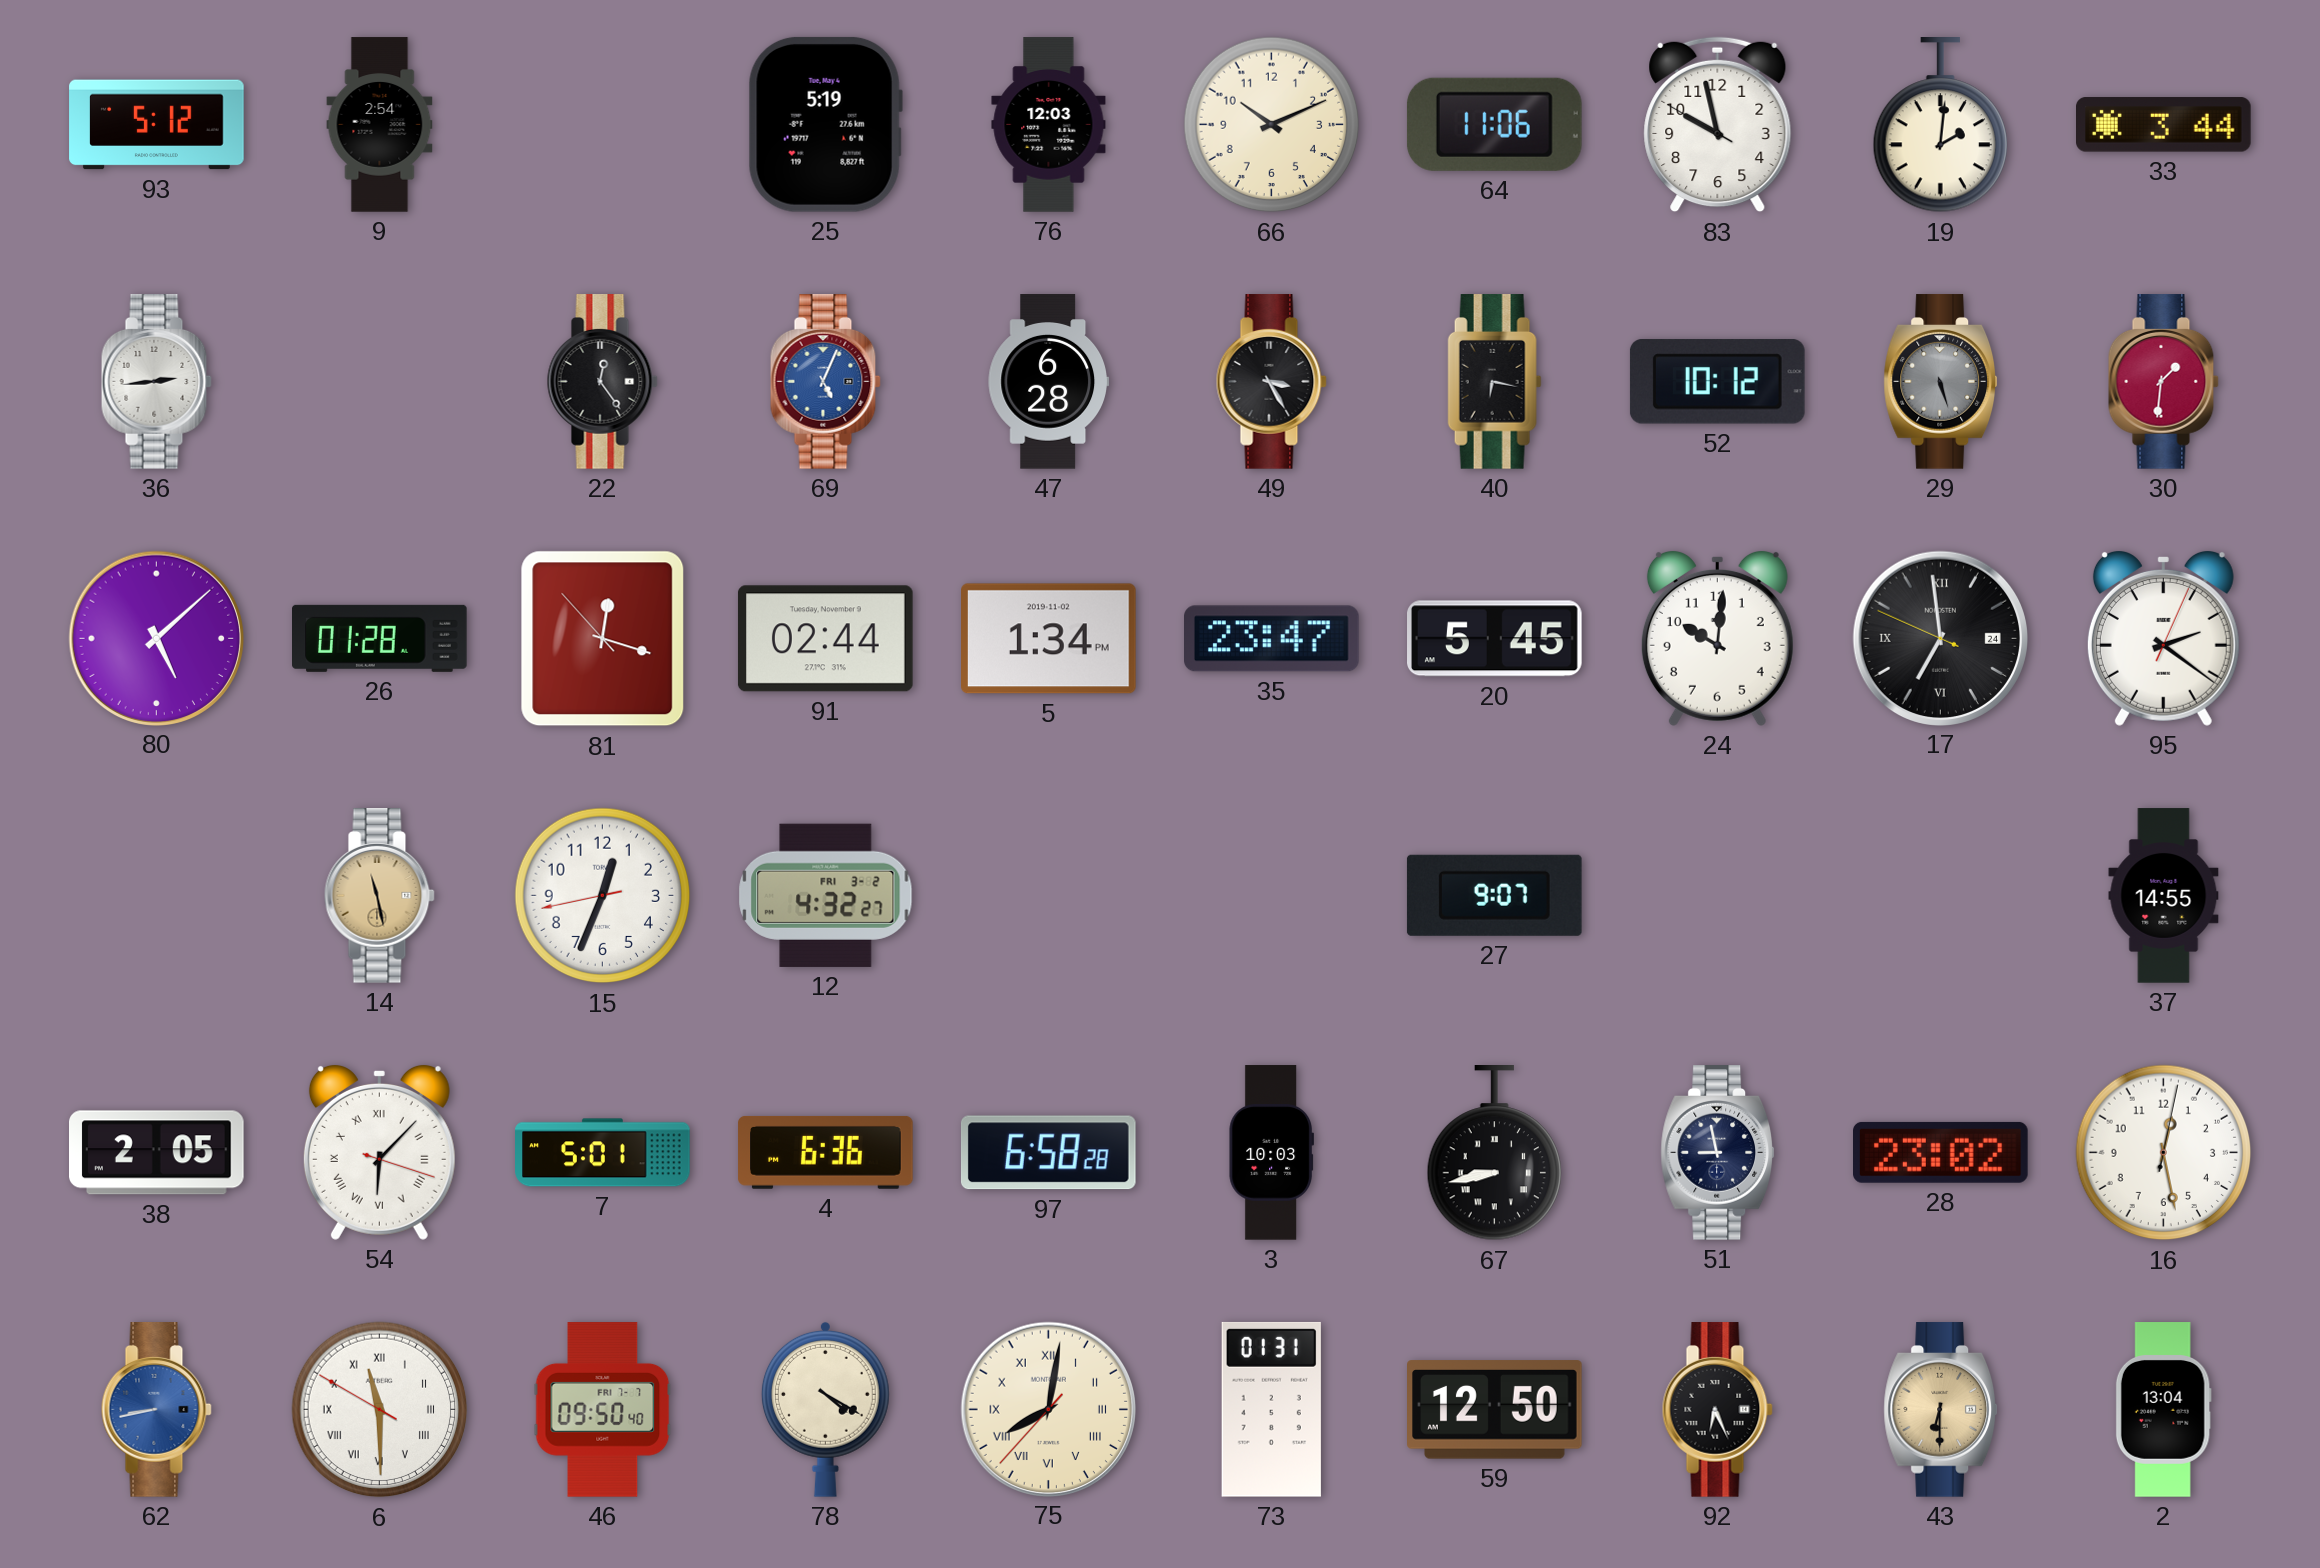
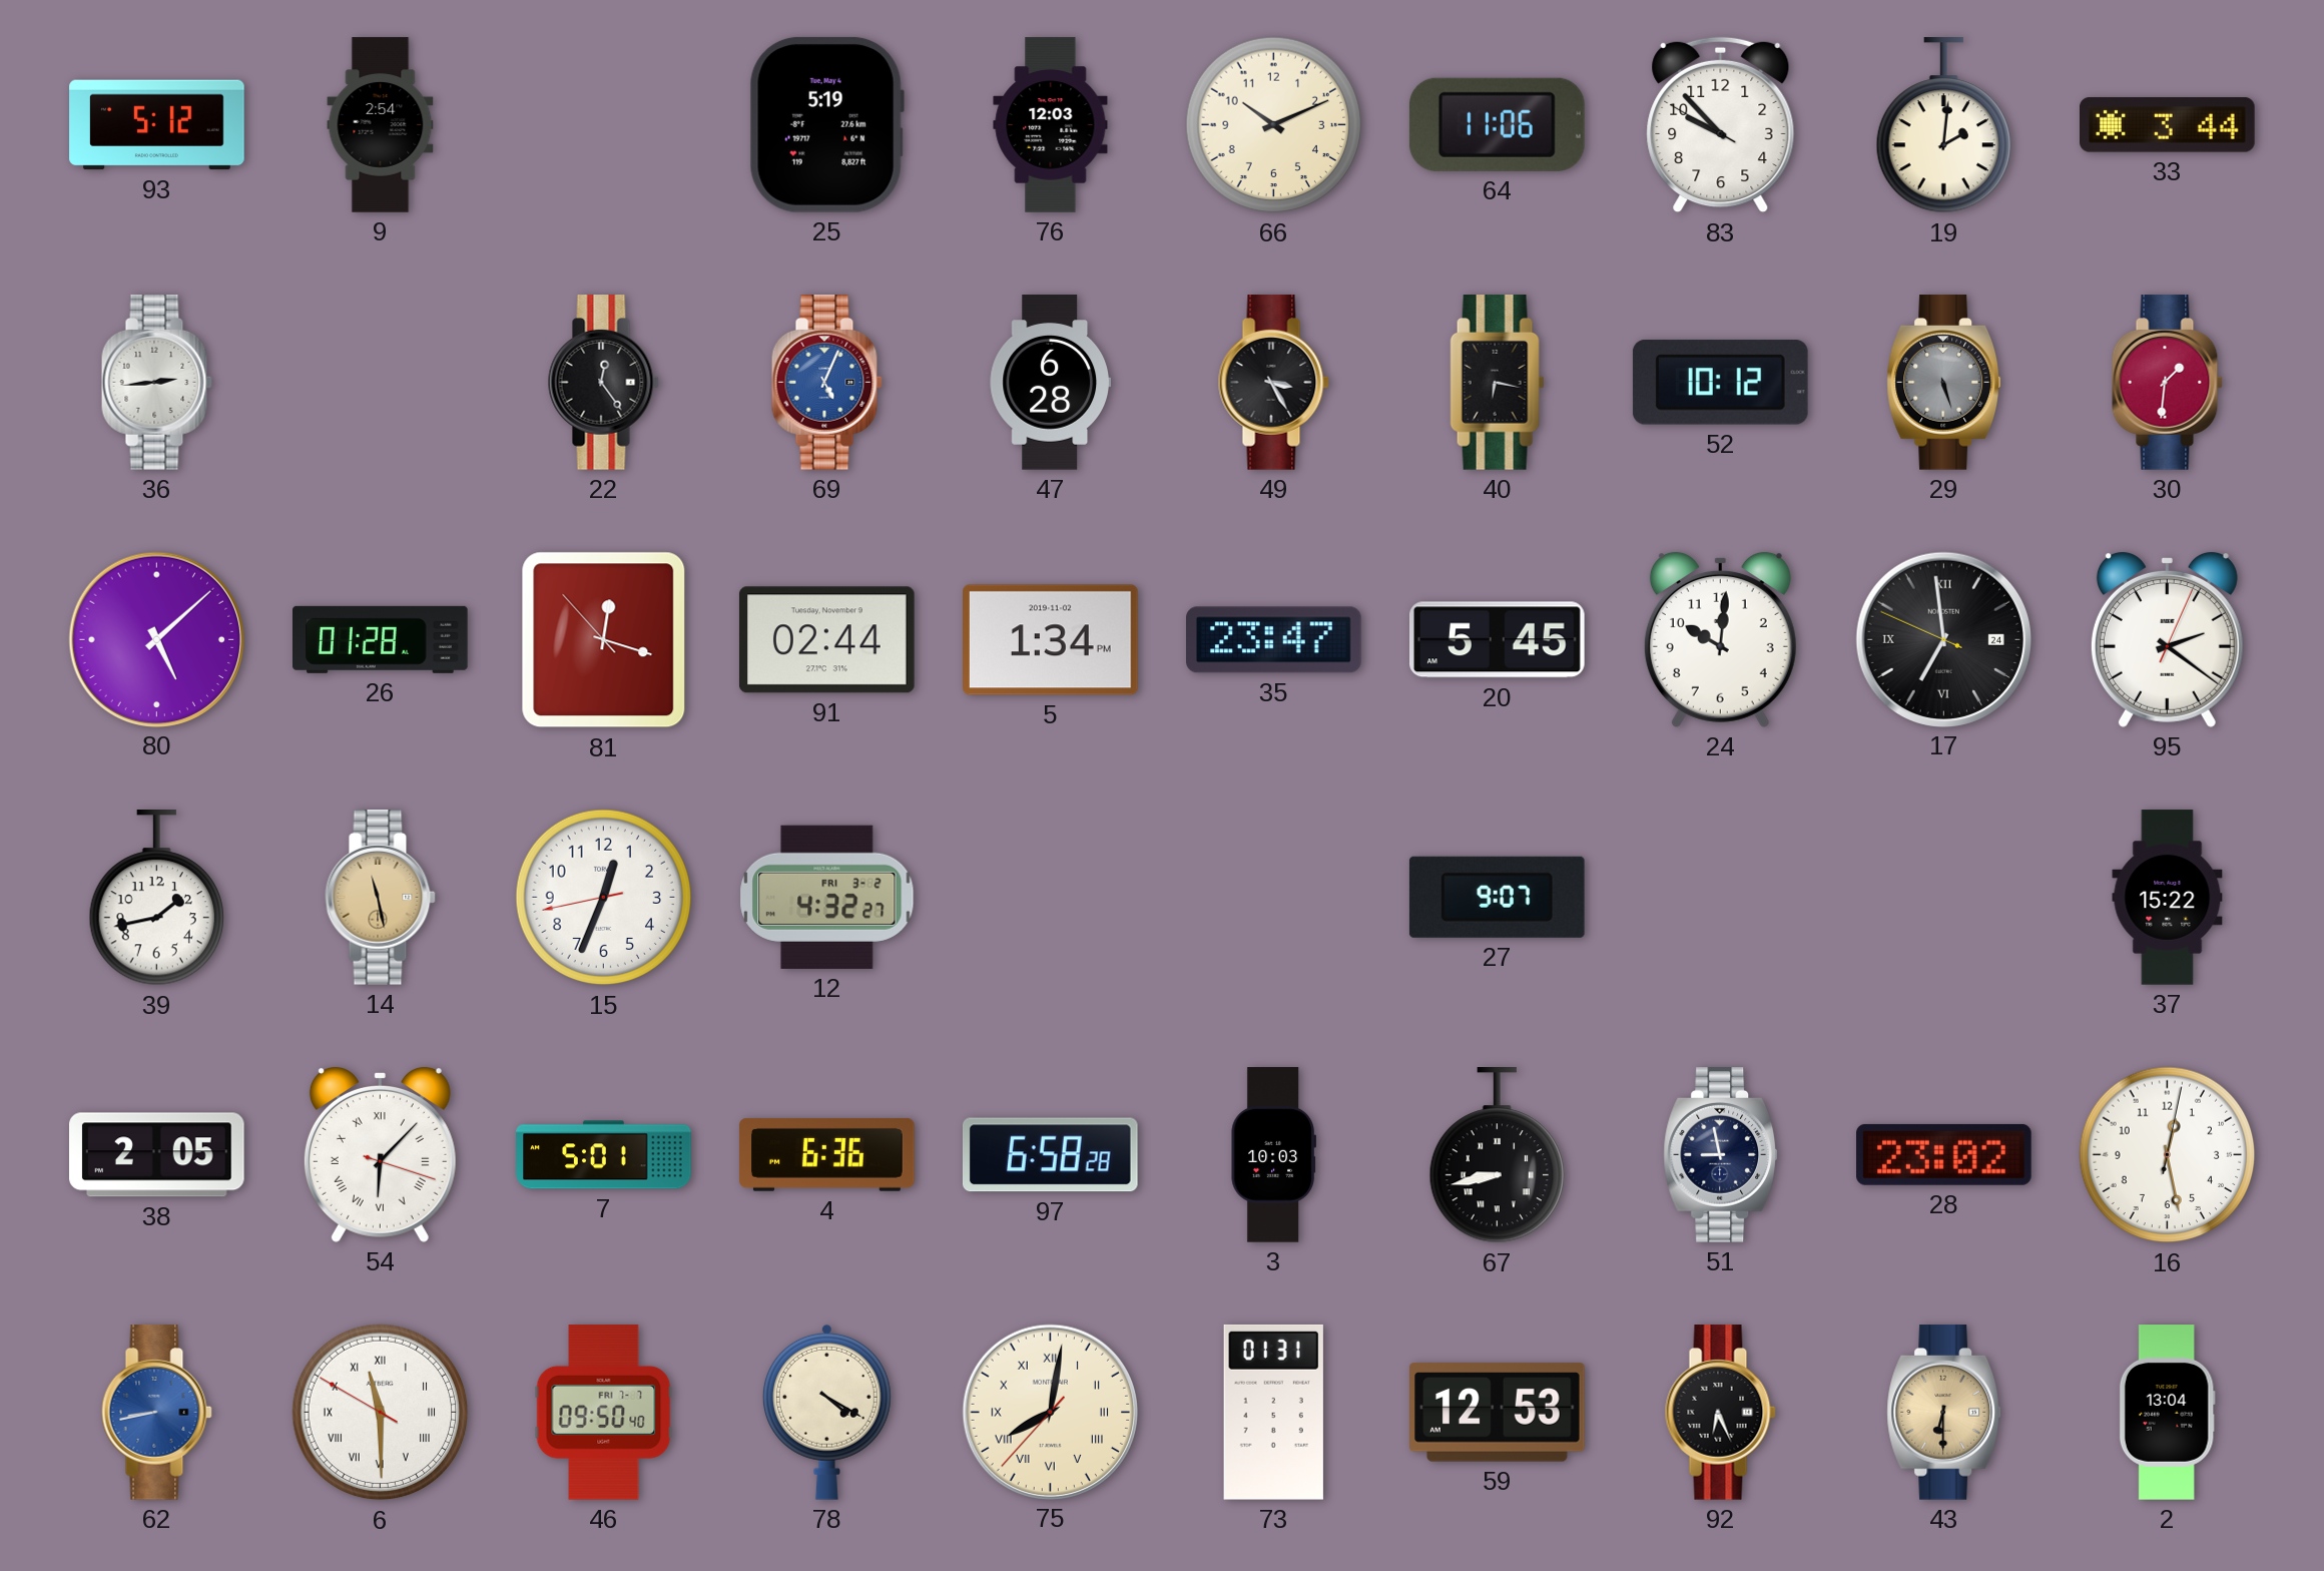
83: 9:57 -> 9:52
39: none -> 1:43
37: 14:55 -> 15:22
59: 12:50 -> 12:53
